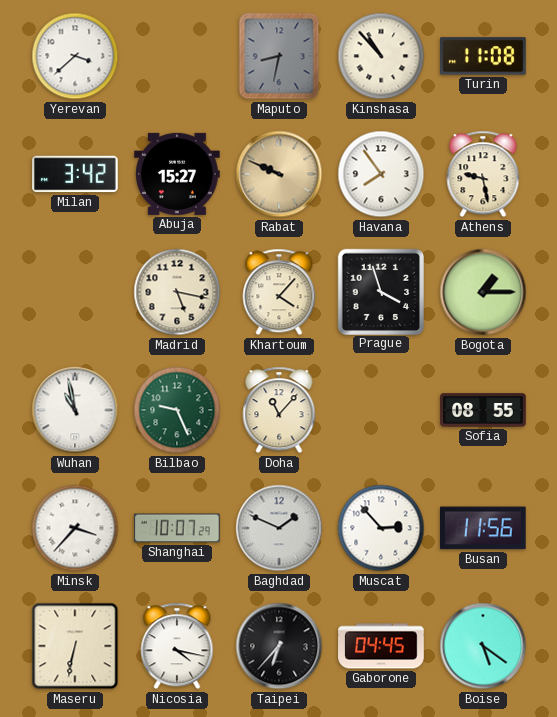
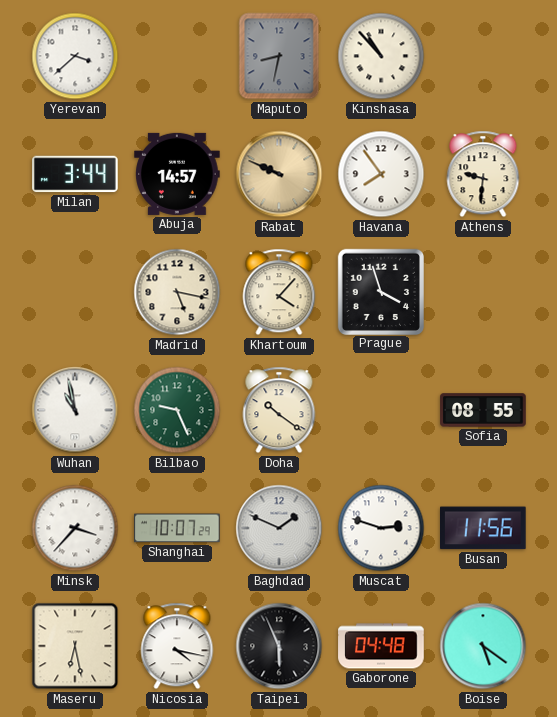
Turin: 11:08 -> none
Milan: 3:42 -> 3:44
Abuja: 15:27 -> 14:57
Athens: 9:28 -> 9:31
Bogota: 1:15 -> none
Doha: 11:07 -> 10:21
Muscat: 2:53 -> 2:48
Maseru: 6:32 -> 6:28
Taipei: 6:37 -> 5:56
Gaborone: 04:45 -> 04:48
